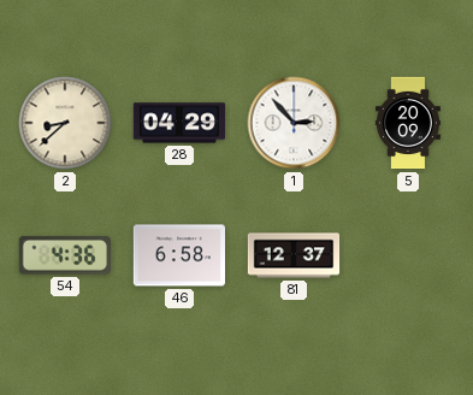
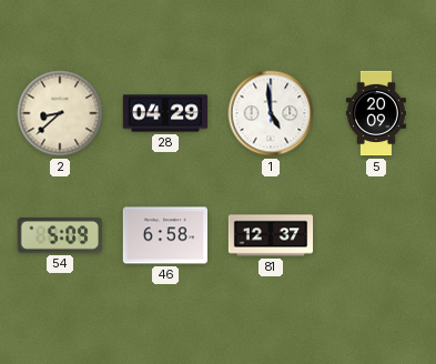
1: 2:53 -> 4:59
54: 4:36 -> 5:09
